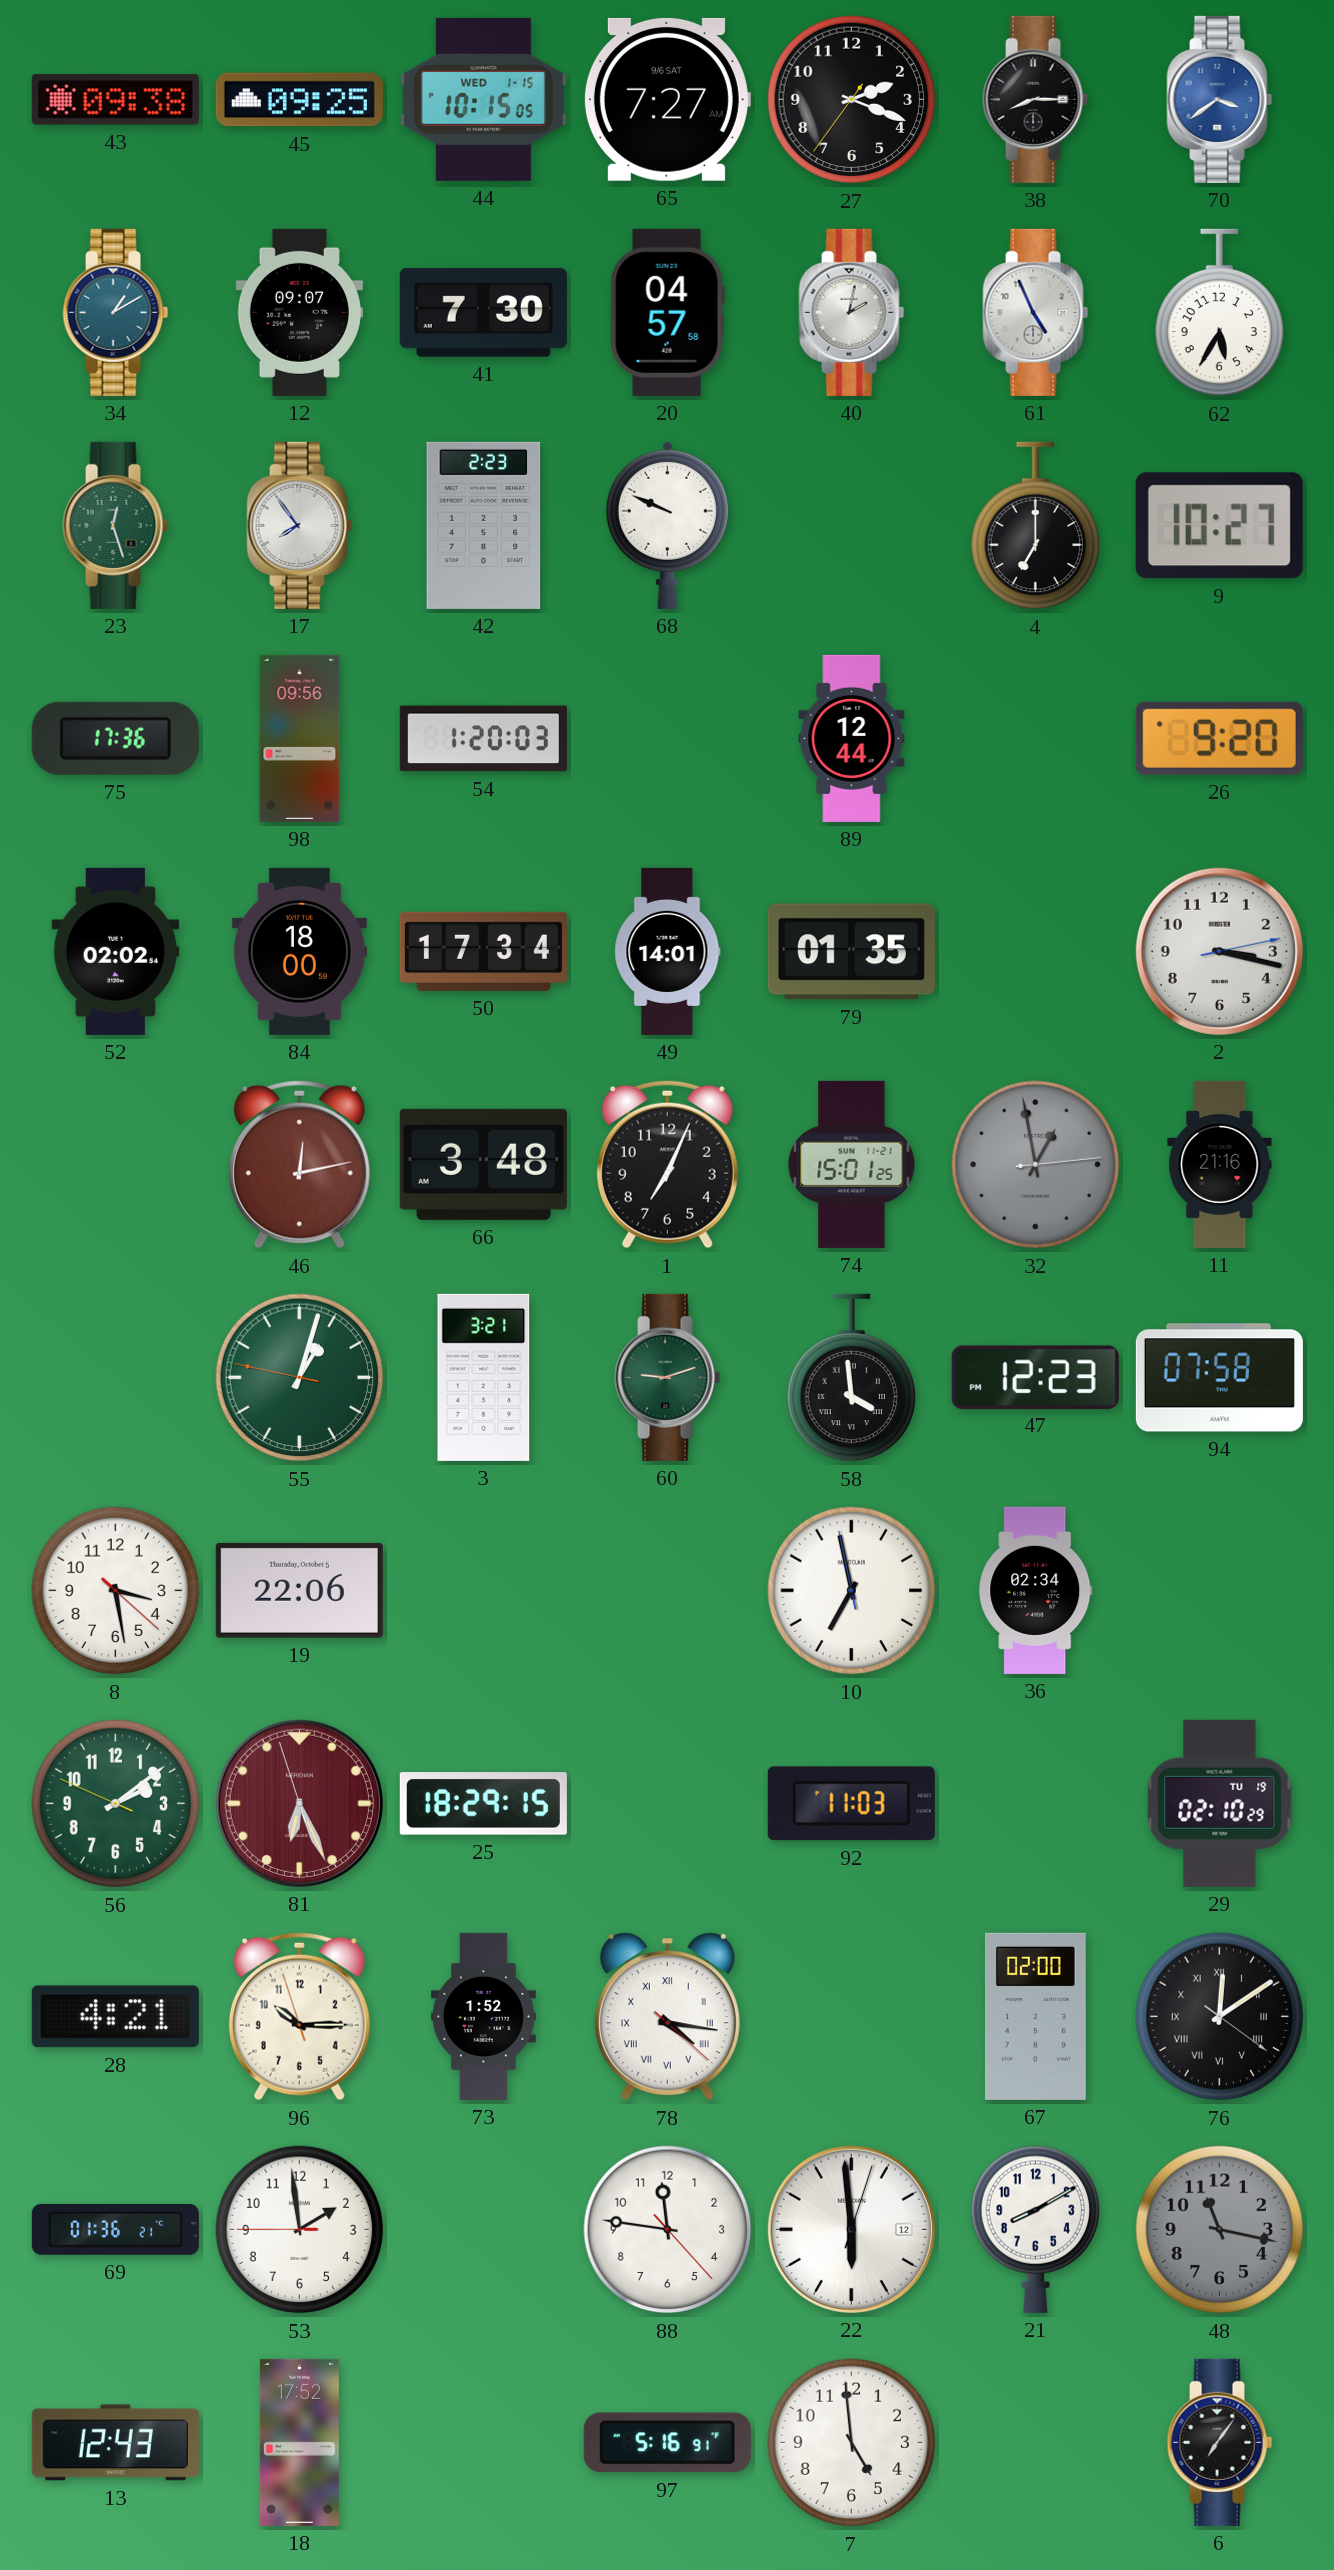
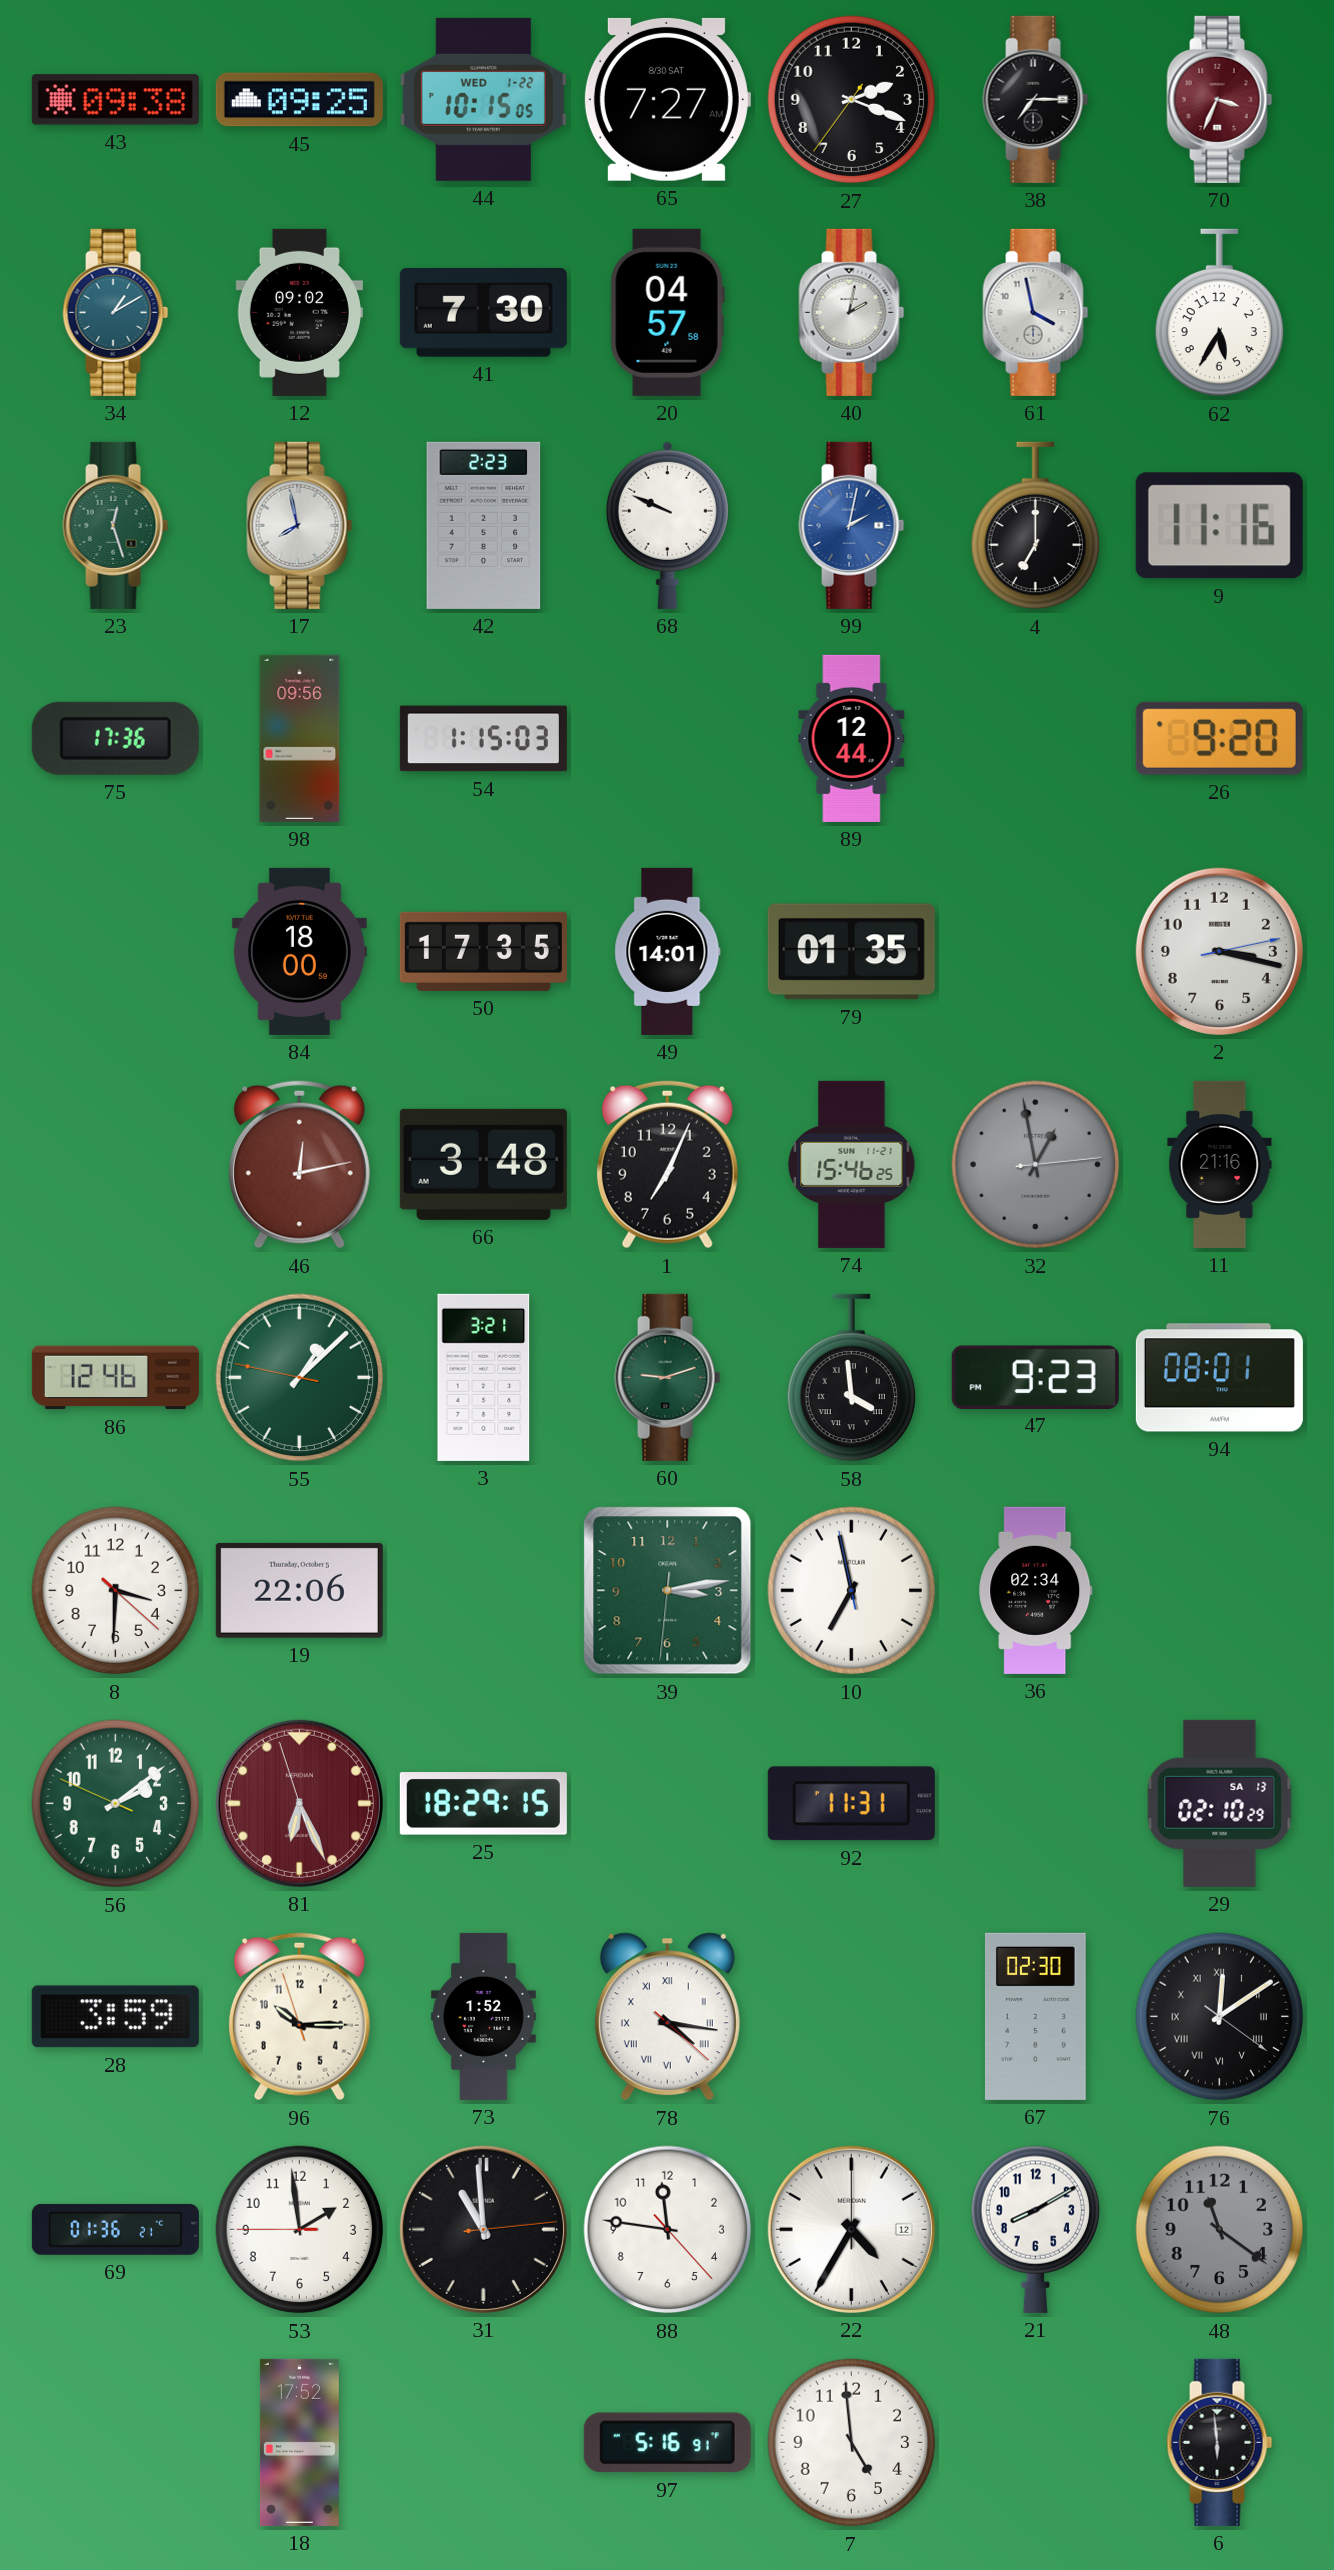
44 date: WED 1-15 -> WED 1-22
65 date: 9/6 SAT -> 8/30 SAT
38: 8:15 -> 7:15
70: 3:39 -> 3:34
70 dial: blue -> burgundy
12: 09:07 -> 09:02
61: 4:56 -> 3:58
17: 7:54 -> 7:58
99: none -> 2:02
9: 10:27 -> 11:16
54: 1:20 -> 1:15
52: 02:02 -> none
50: 17:34 -> 17:35
74: 15:01 -> 15:46
86: none -> 12:46
55: 1:02 -> 1:07
47: 12:23 -> 9:23
94: 07:58 -> 08:01
8: 3:28 -> 3:30
39: none -> 3:13
92: 11:03 -> 11:31
29 date: TU 19 -> SA 13
28: 4:21 -> 3:59
67: 02:00 -> 02:30
31: none -> 10:59
22: 5:59 -> 4:35
48: 11:17 -> 11:21
13: 12:43 -> none
6: 7:06 -> 5:59
